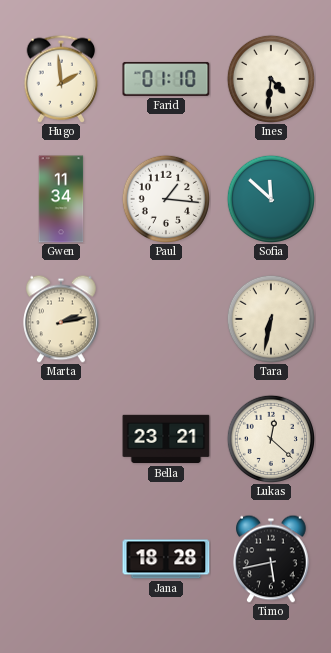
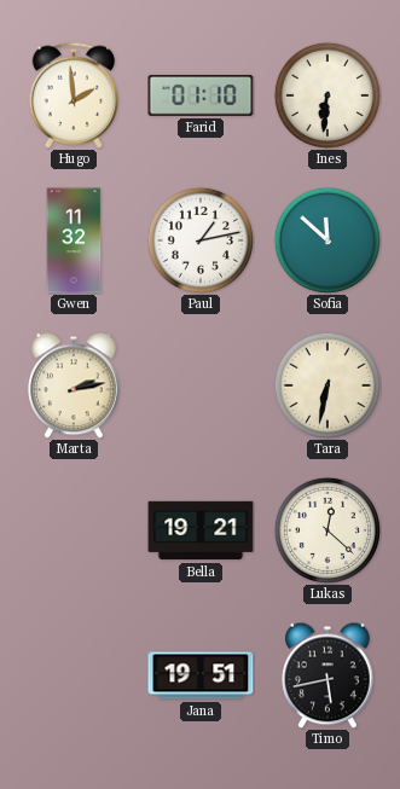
Ines: 4:31 -> 6:31
Gwen: 11:34 -> 11:32
Paul: 1:16 -> 1:13
Bella: 23:21 -> 19:21
Jana: 18:28 -> 19:51
